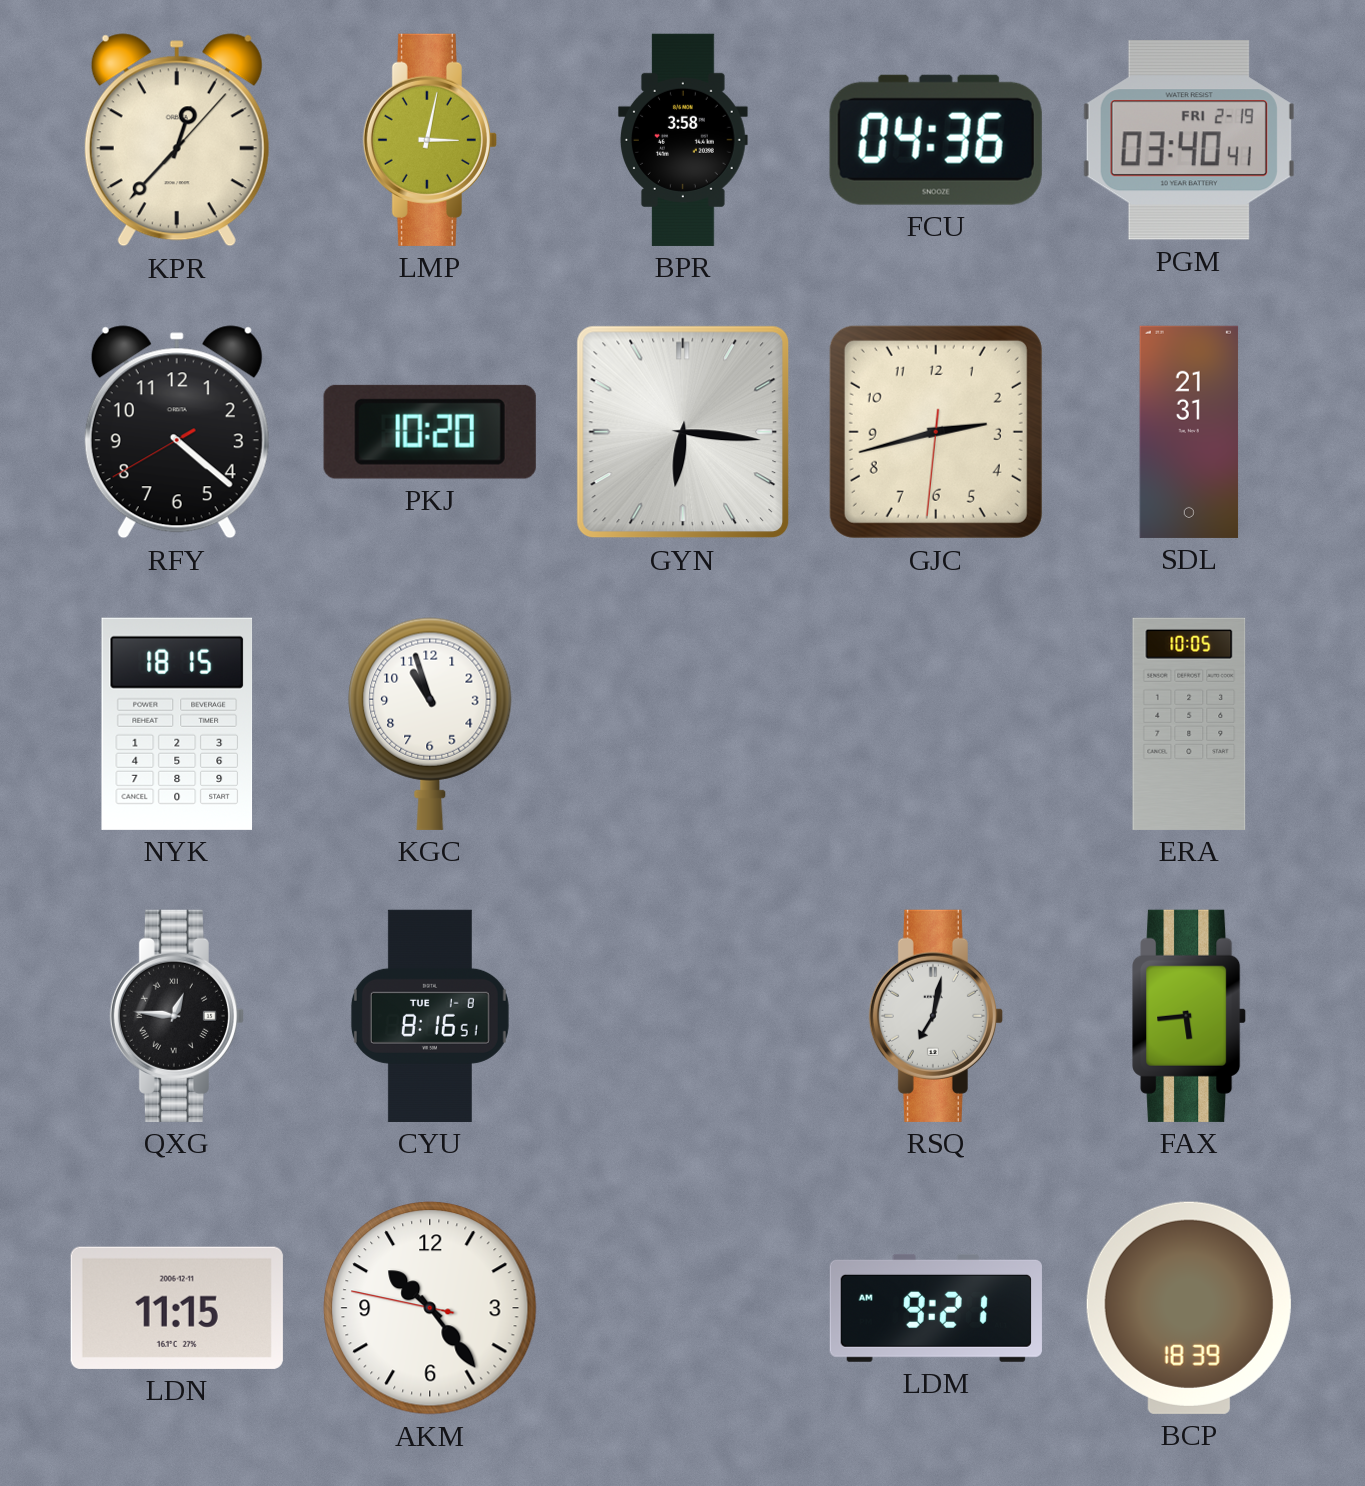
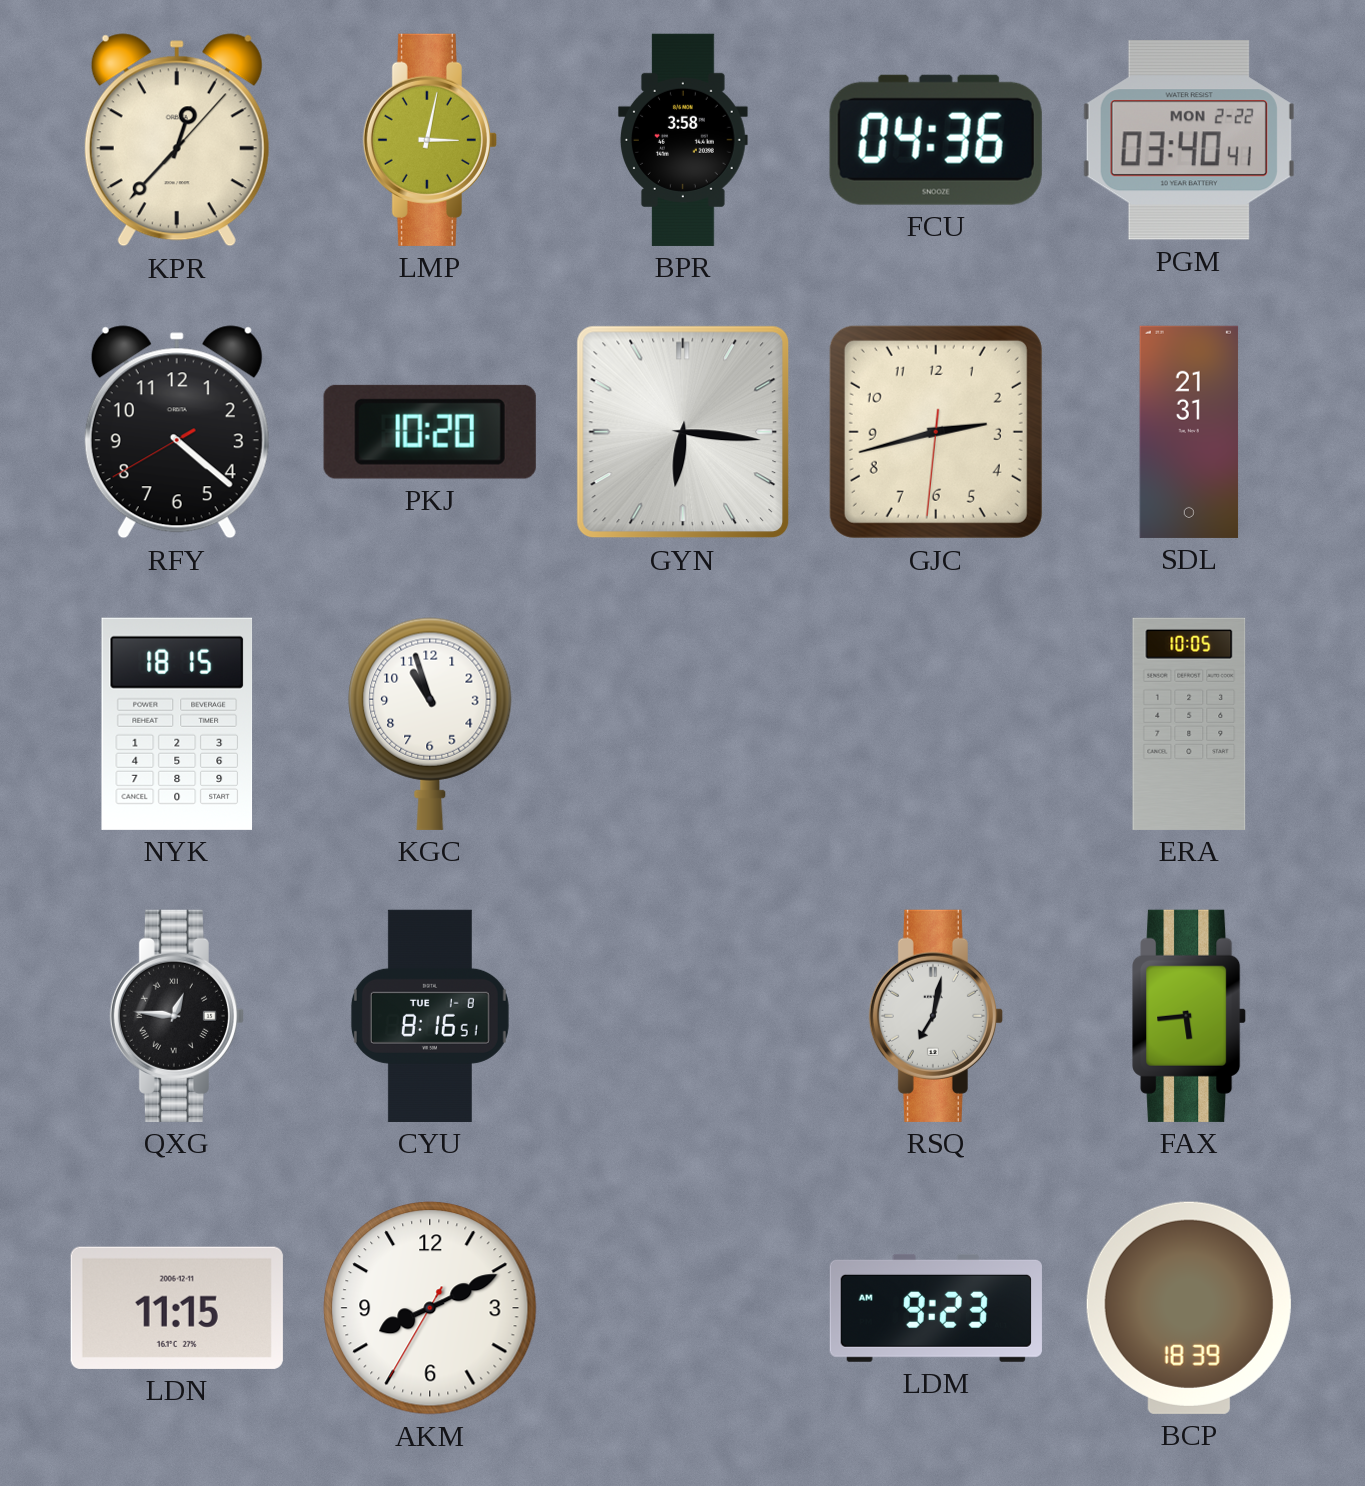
PGM date: FRI 2-19 -> MON 2-22
AKM: 10:23 -> 8:10
LDM: 9:21 -> 9:23
